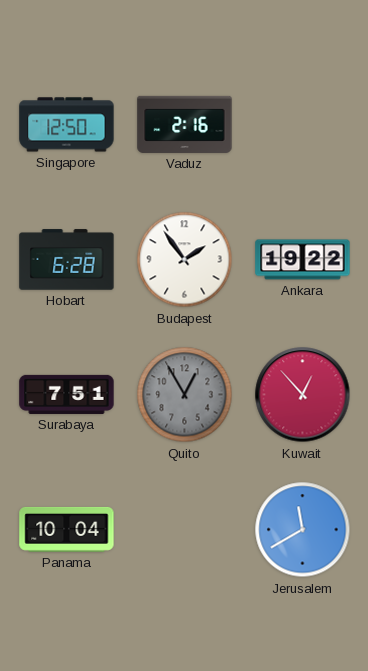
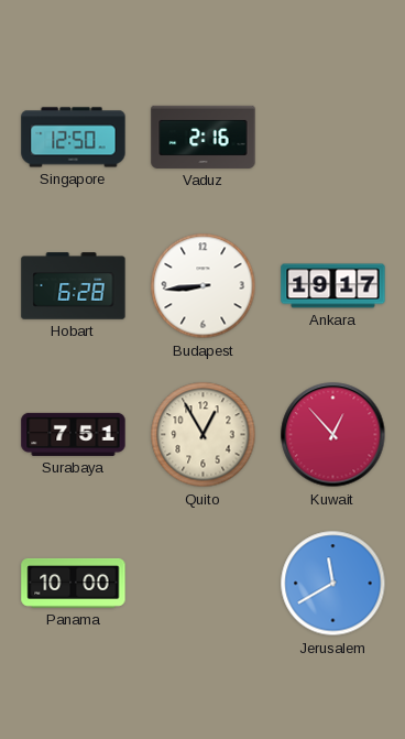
Budapest: 1:54 -> 8:44
Ankara: 19:22 -> 19:17
Quito dial: grey -> cream
Panama: 10:04 -> 10:00
